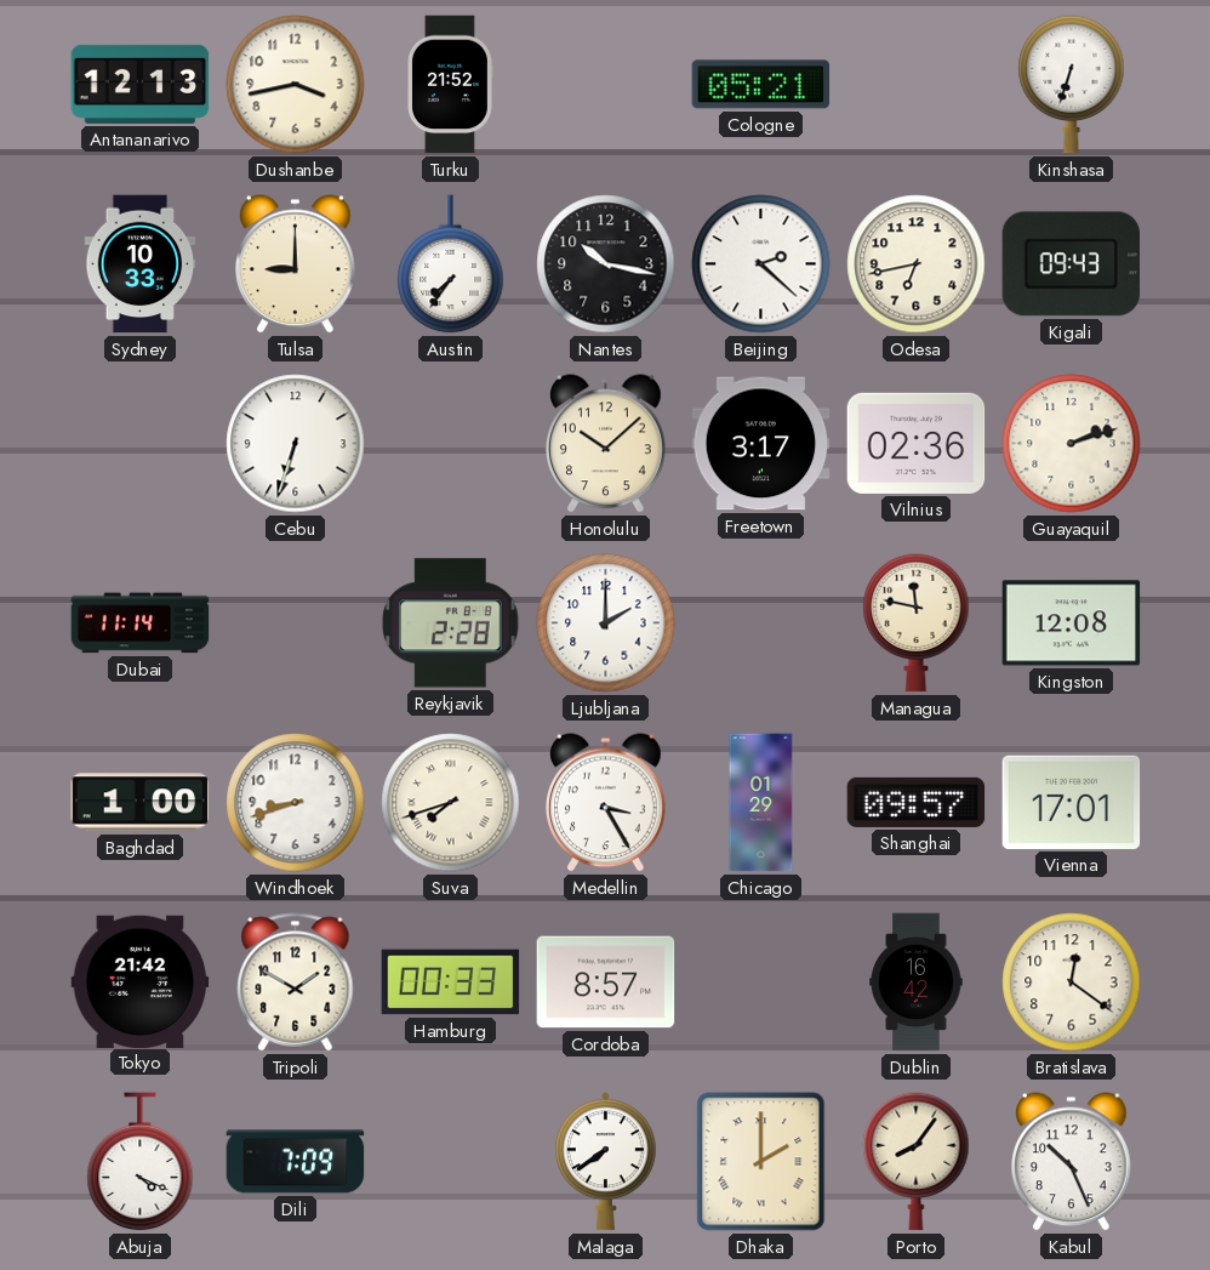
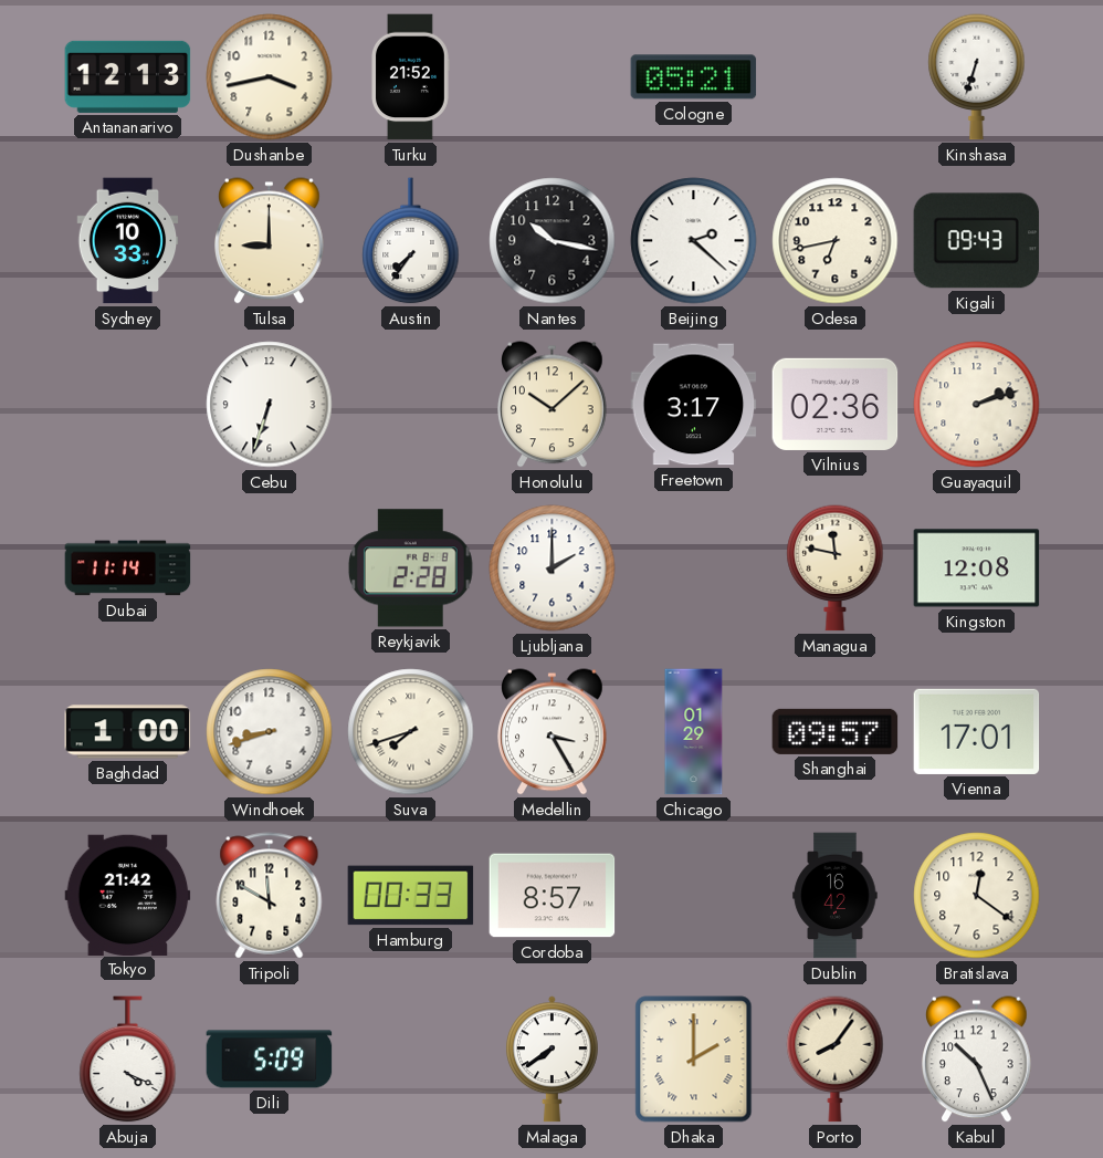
Tripoli: 1:50 -> 11:50
Dili: 7:09 -> 5:09
